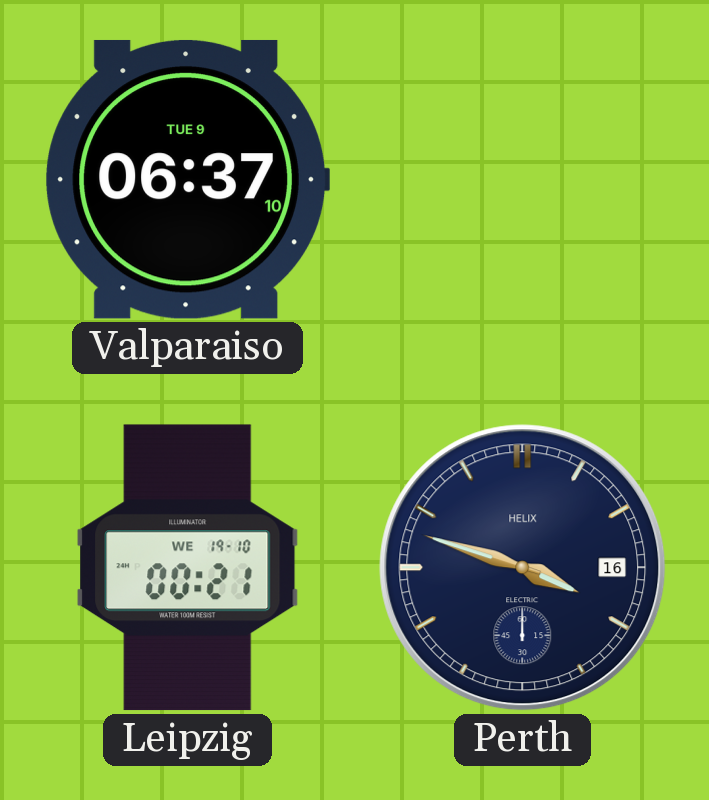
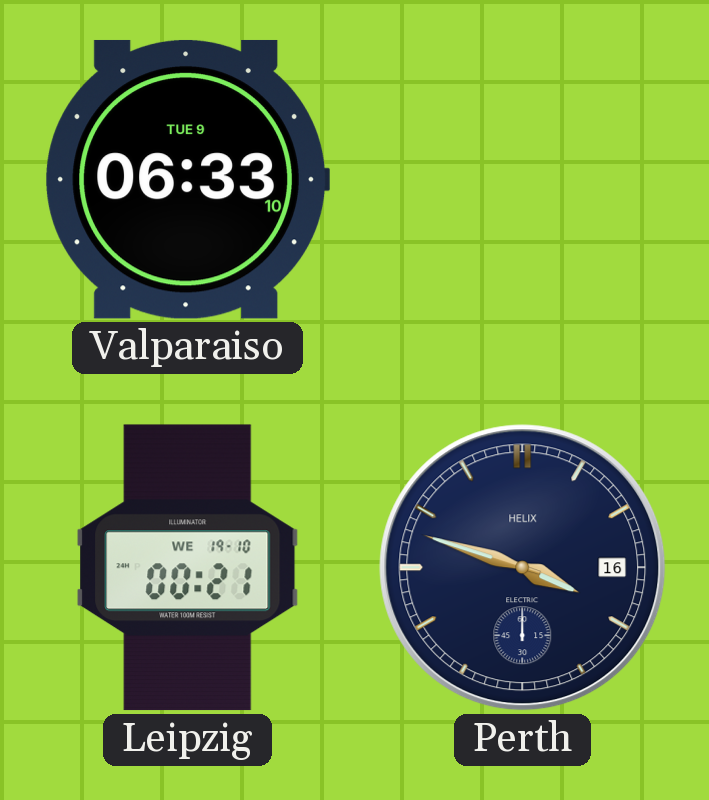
Valparaiso: 06:37 -> 06:33
